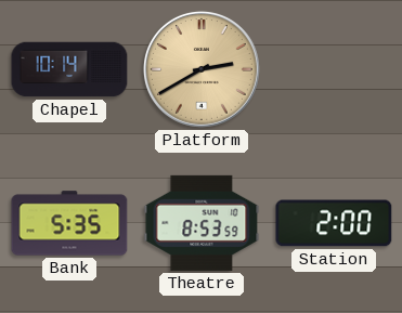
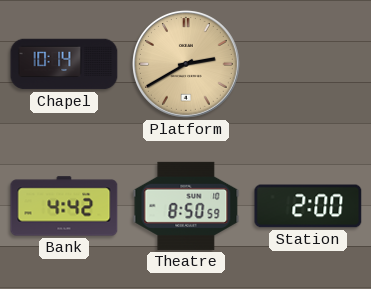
Bank: 5:35 -> 4:42
Theatre: 8:53 -> 8:50
